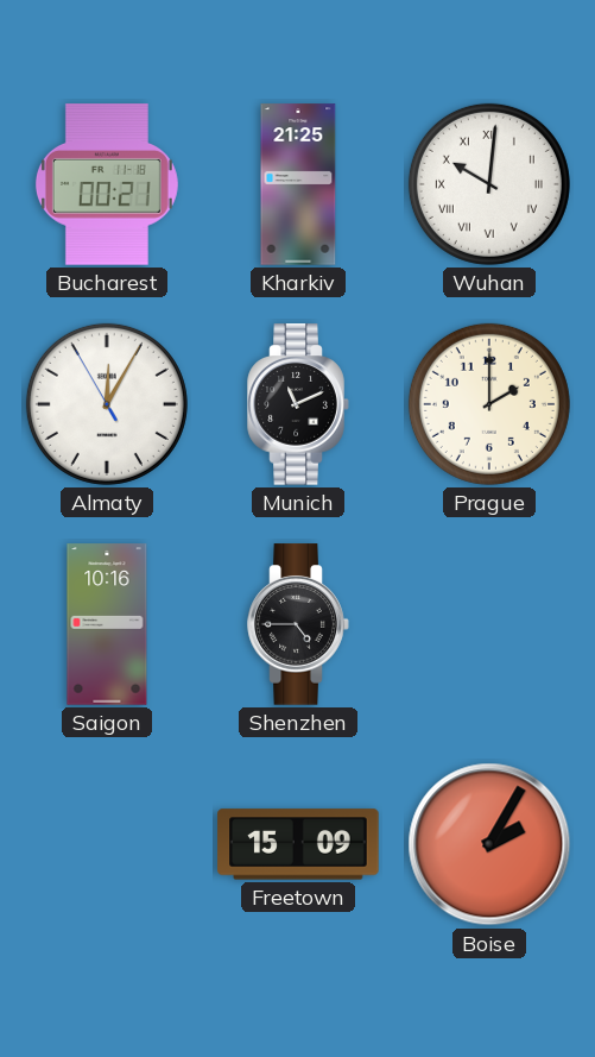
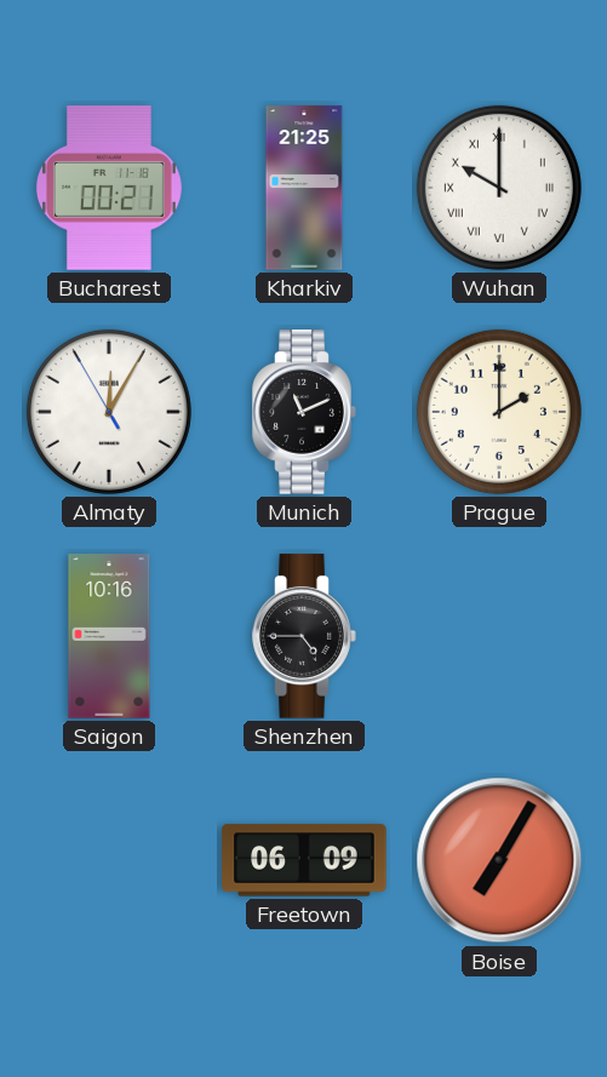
Wuhan: 10:01 -> 10:00
Freetown: 15:09 -> 06:09
Boise: 2:05 -> 7:05
